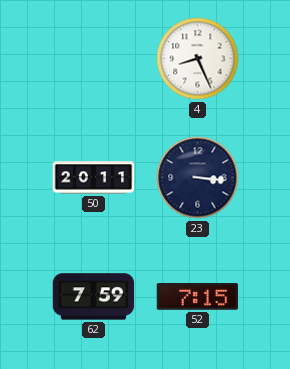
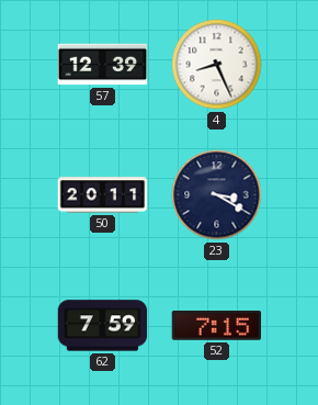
57: none -> 12:39
23: 3:16 -> 3:20
